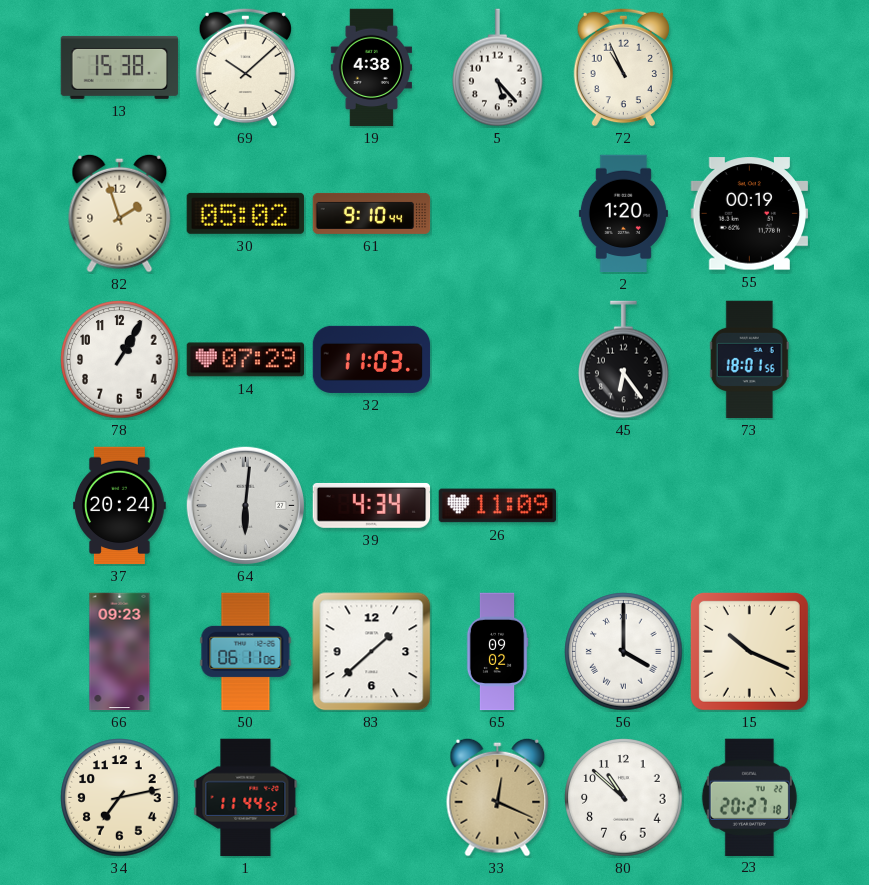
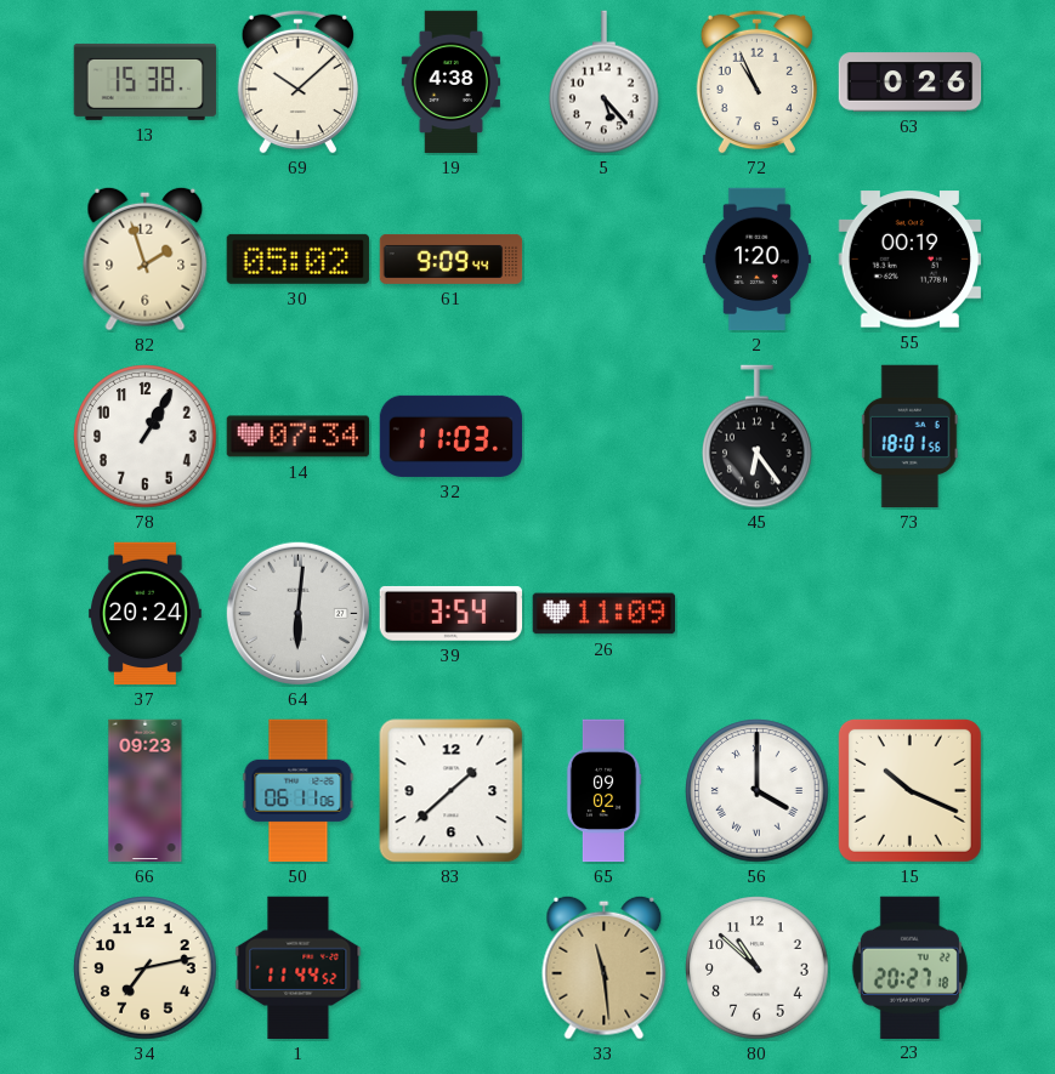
63: none -> 0:26
61: 9:10 -> 9:09
14: 07:29 -> 07:34
39: 4:34 -> 3:54
33: 12:19 -> 11:29
